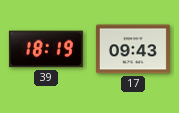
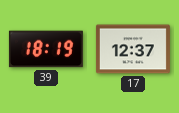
17: 09:43 -> 12:37
